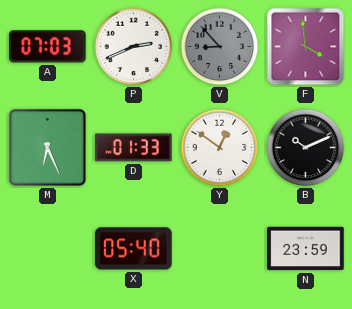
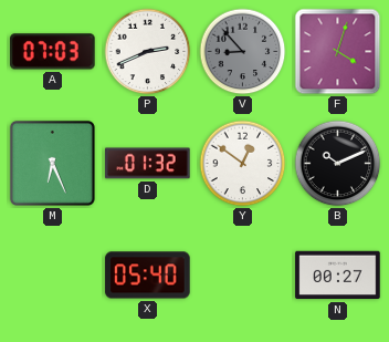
F: 3:59 -> 4:03
D: 01:33 -> 01:32
N: 23:59 -> 00:27
